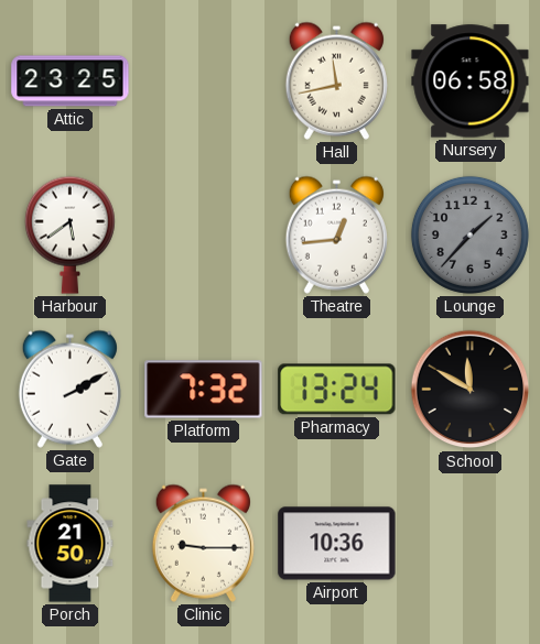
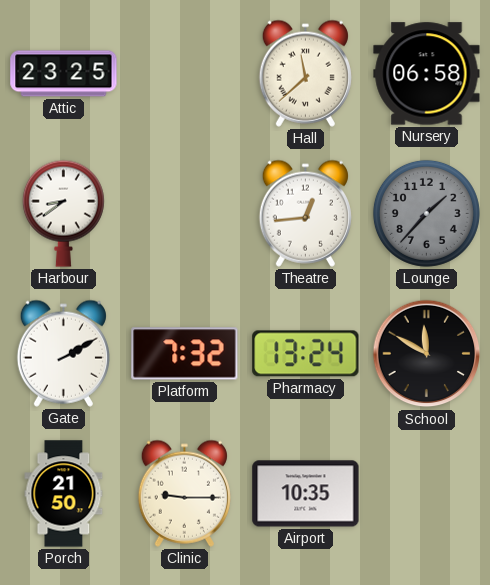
Hall: 11:43 -> 11:38
Harbour: 5:39 -> 8:39
Airport: 10:36 -> 10:35
